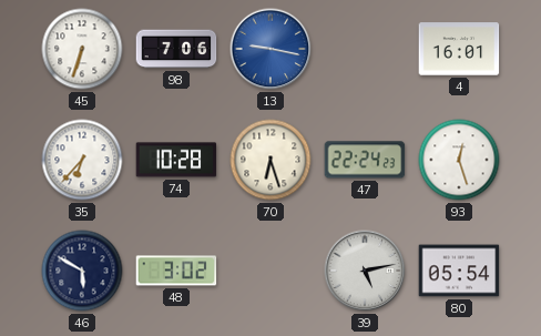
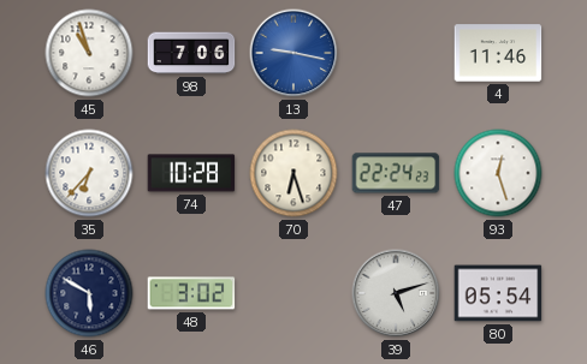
45: 6:33 -> 10:57
4: 16:01 -> 11:46
39: 5:13 -> 5:12
